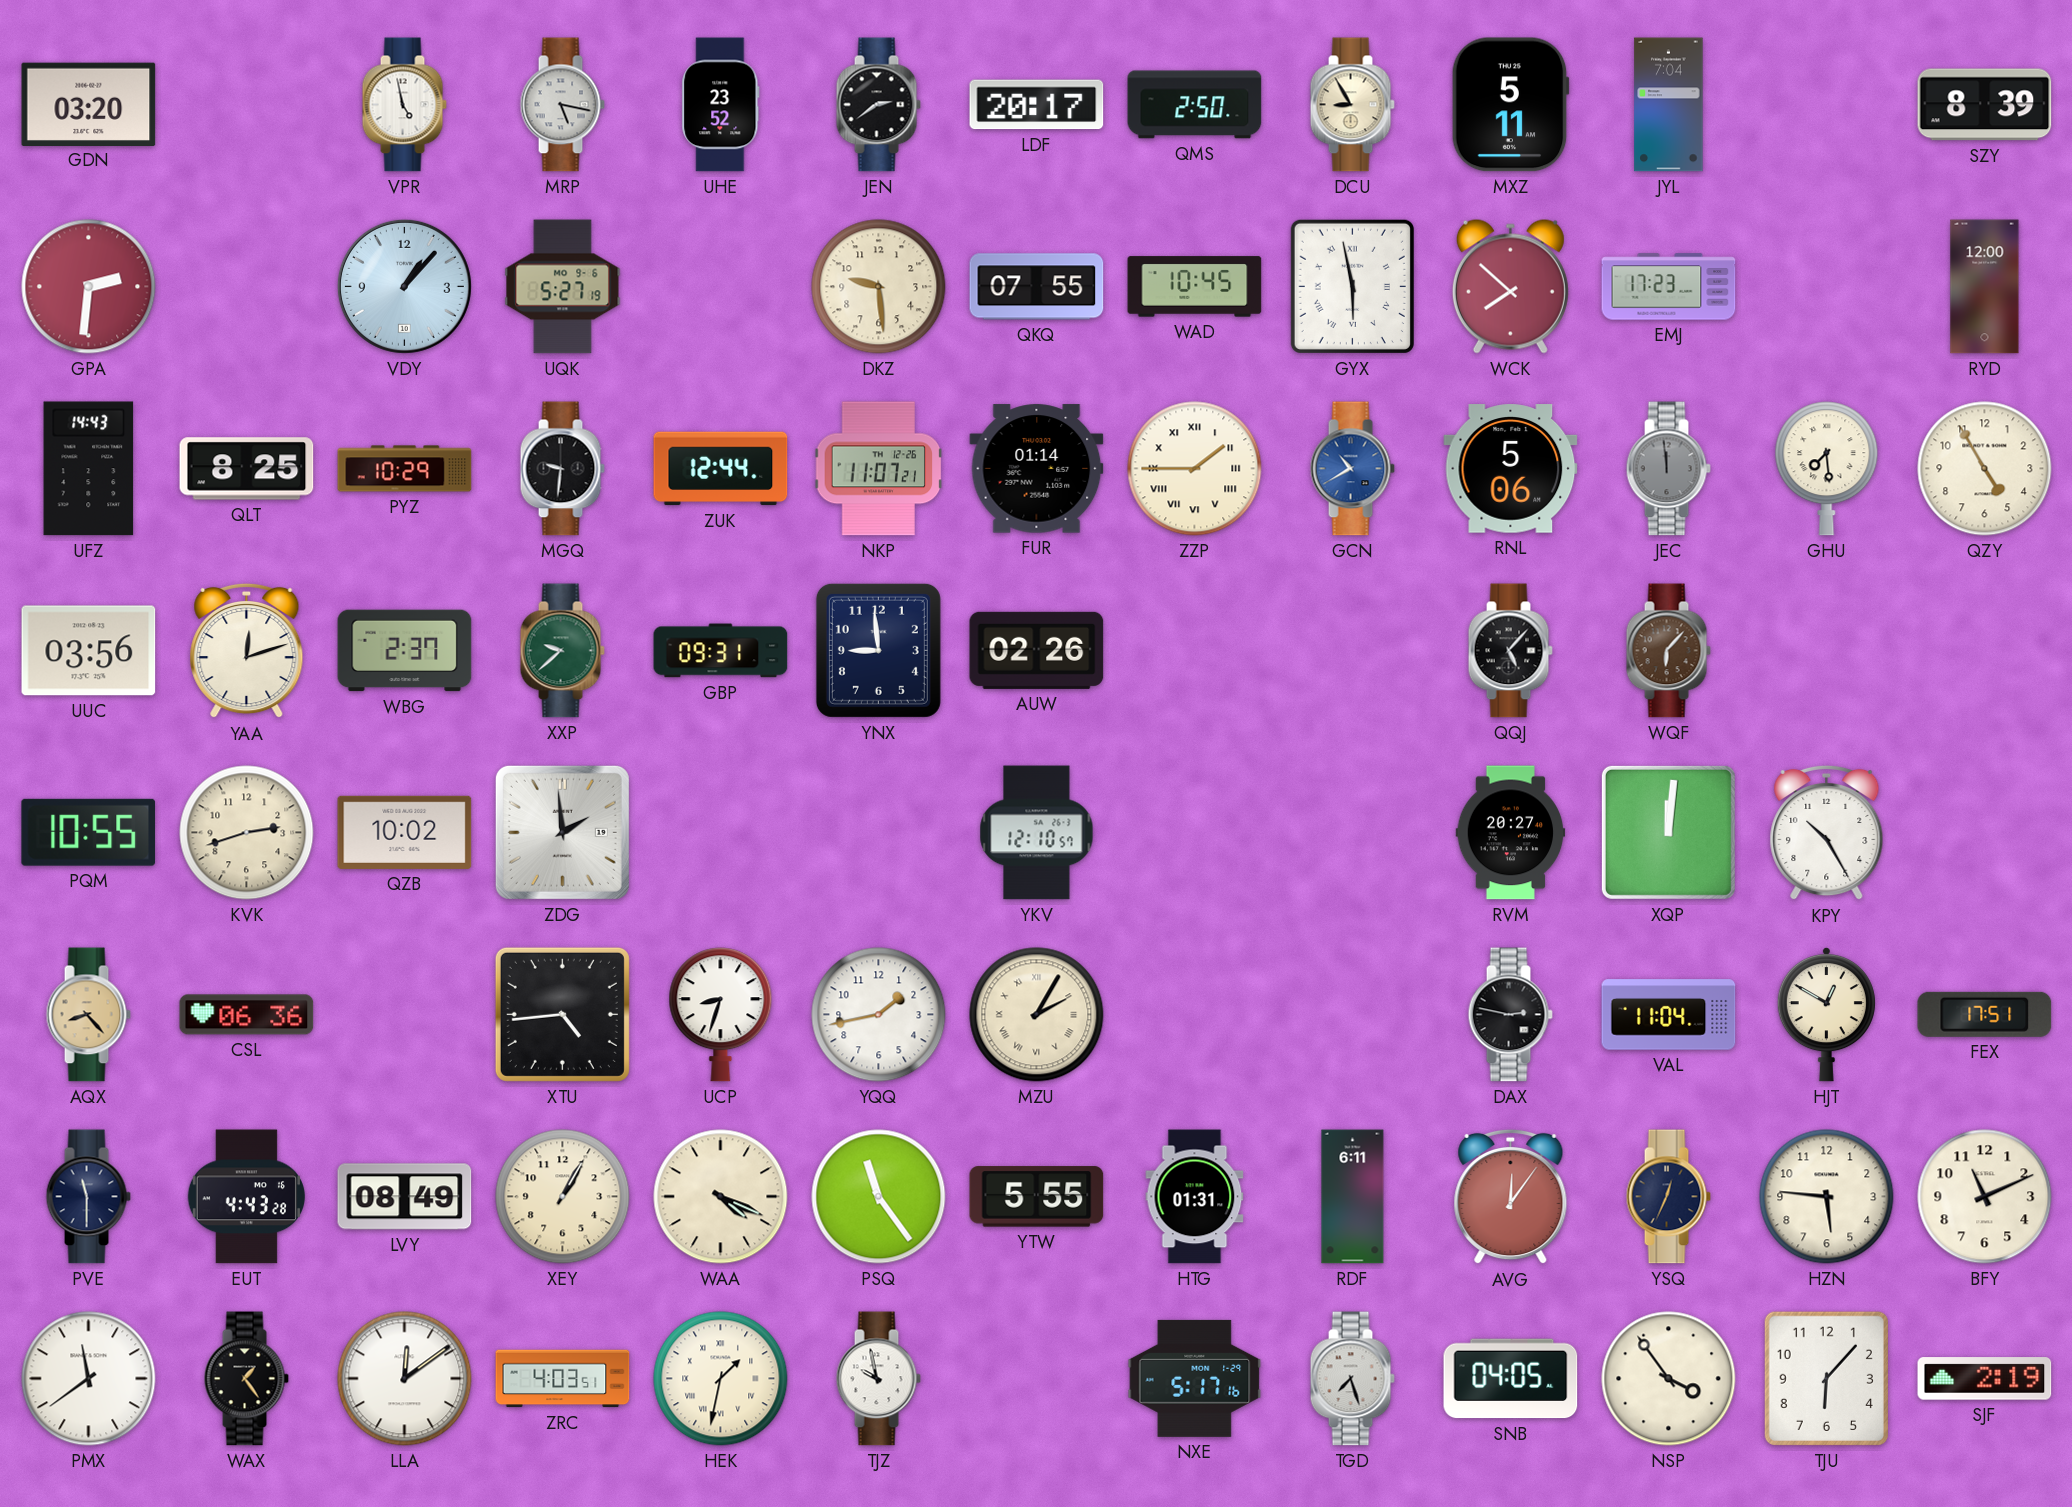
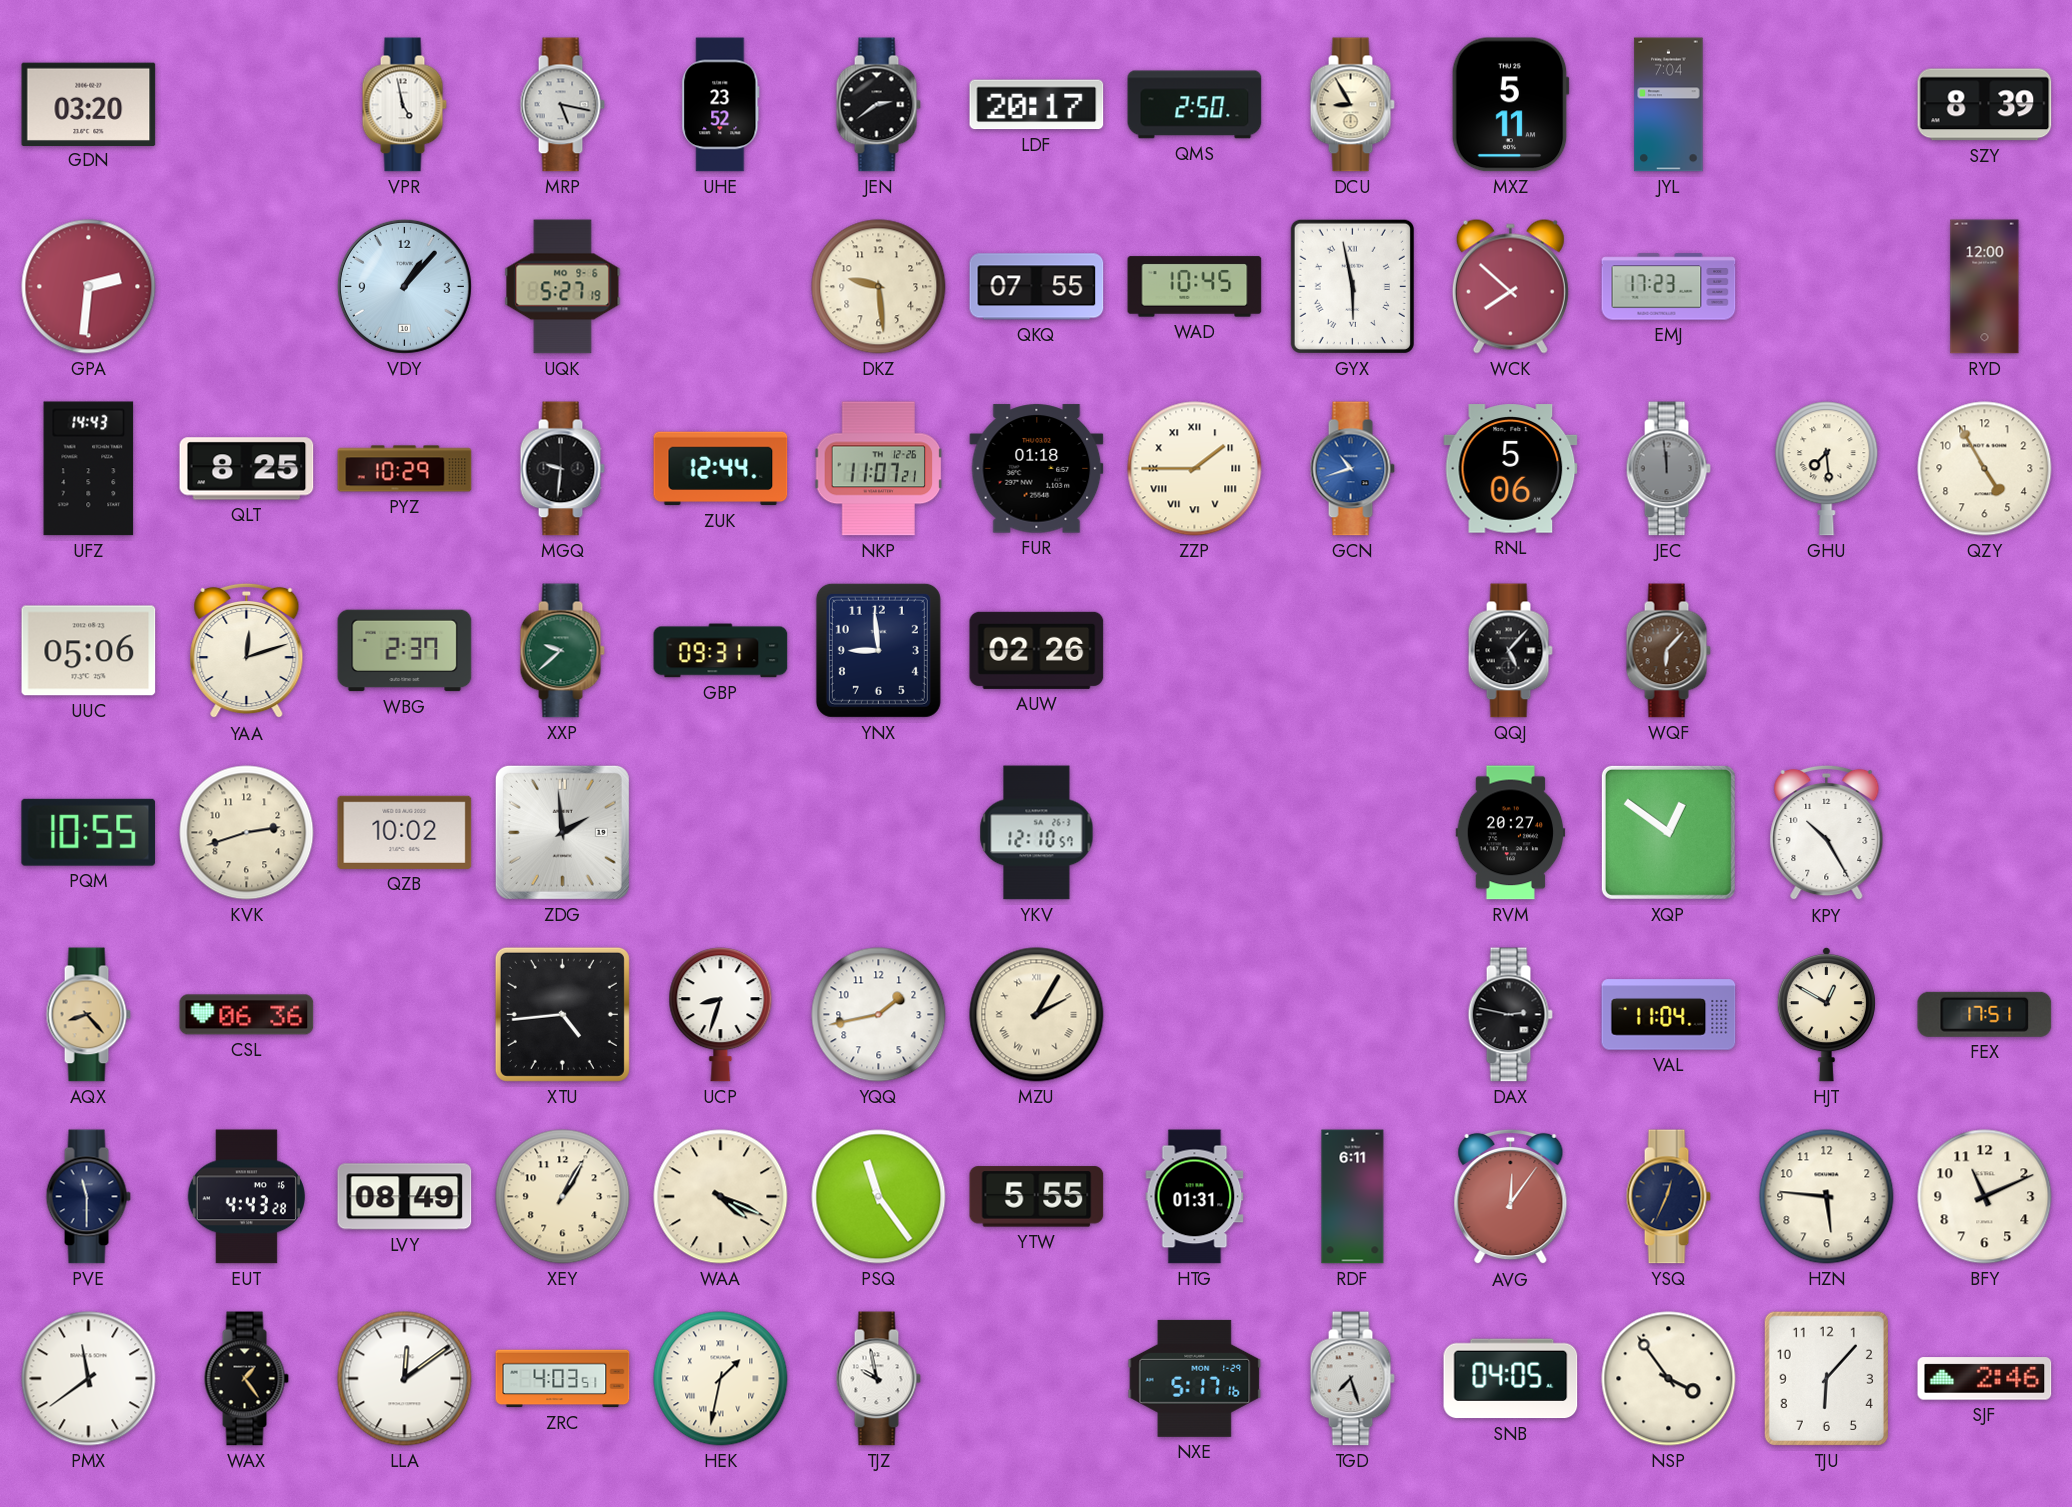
FUR: 01:14 -> 01:18
GCN: 10:40 -> 10:42
UUC: 03:56 -> 05:06
XQP: 12:01 -> 12:51
SJF: 2:19 -> 2:46
